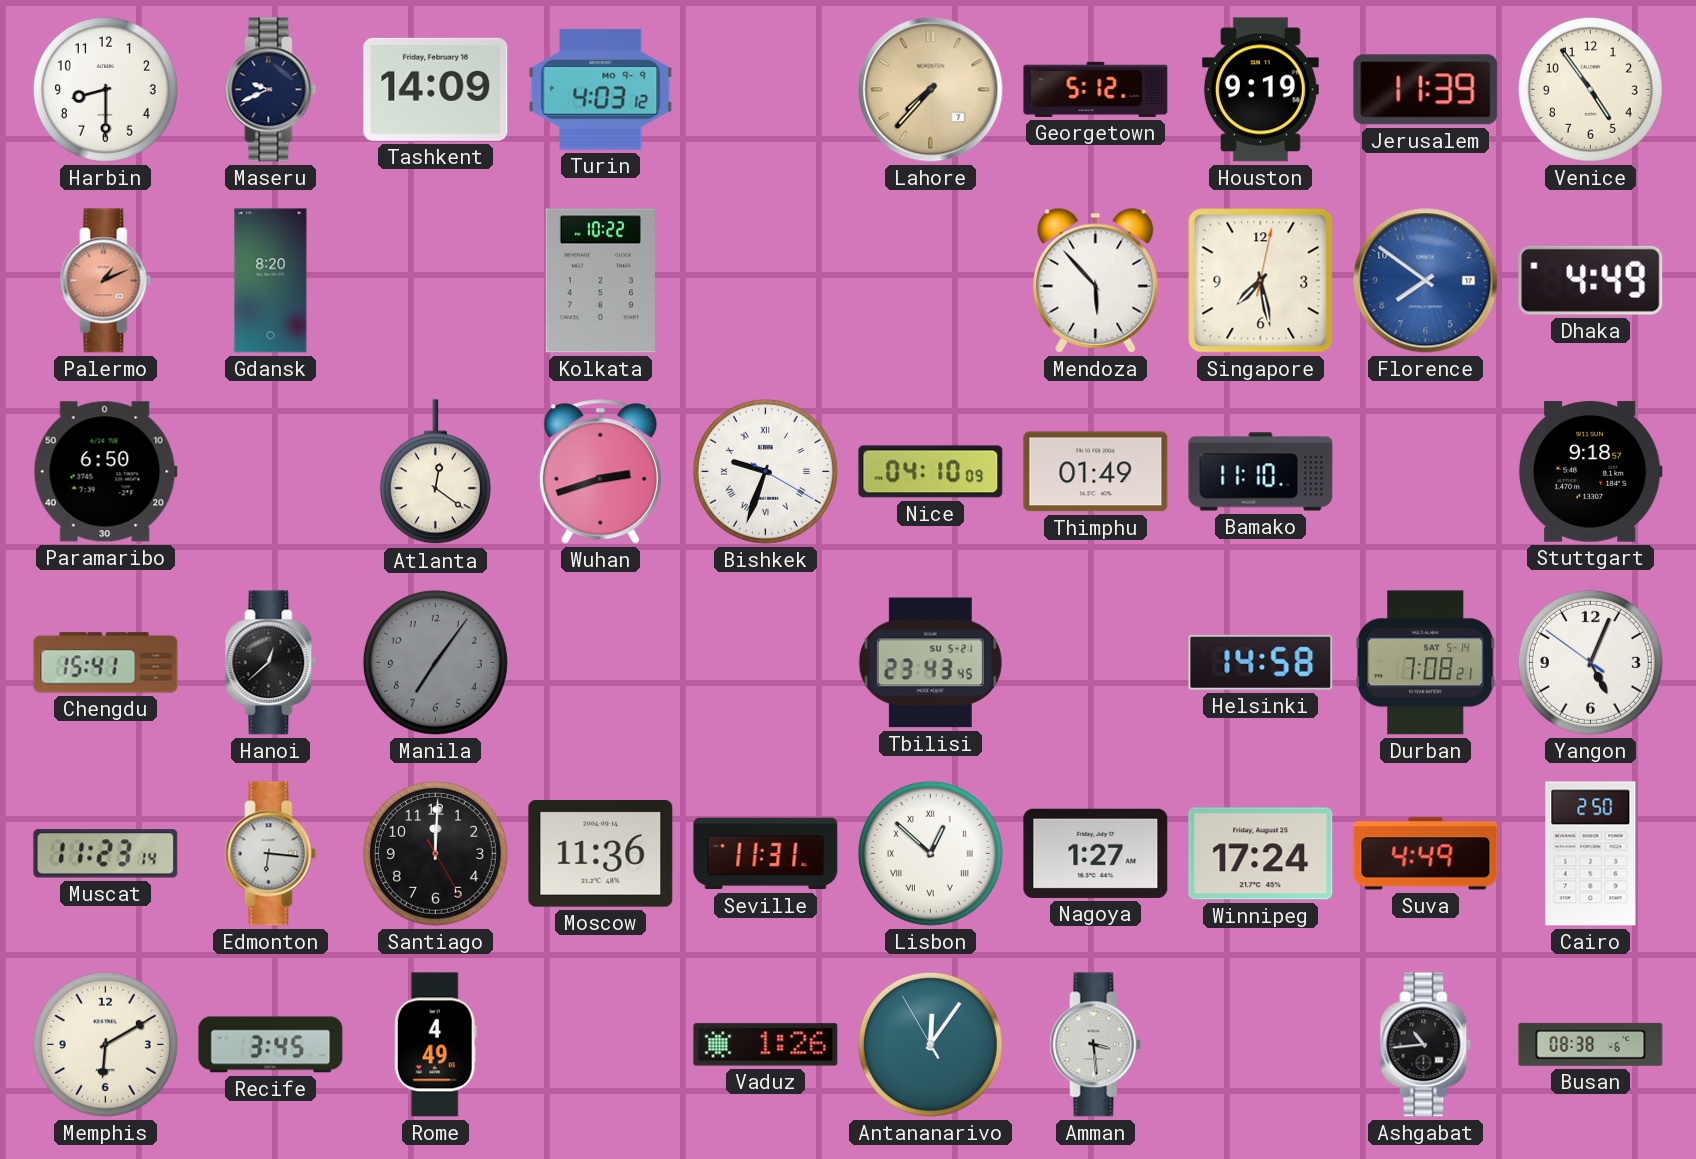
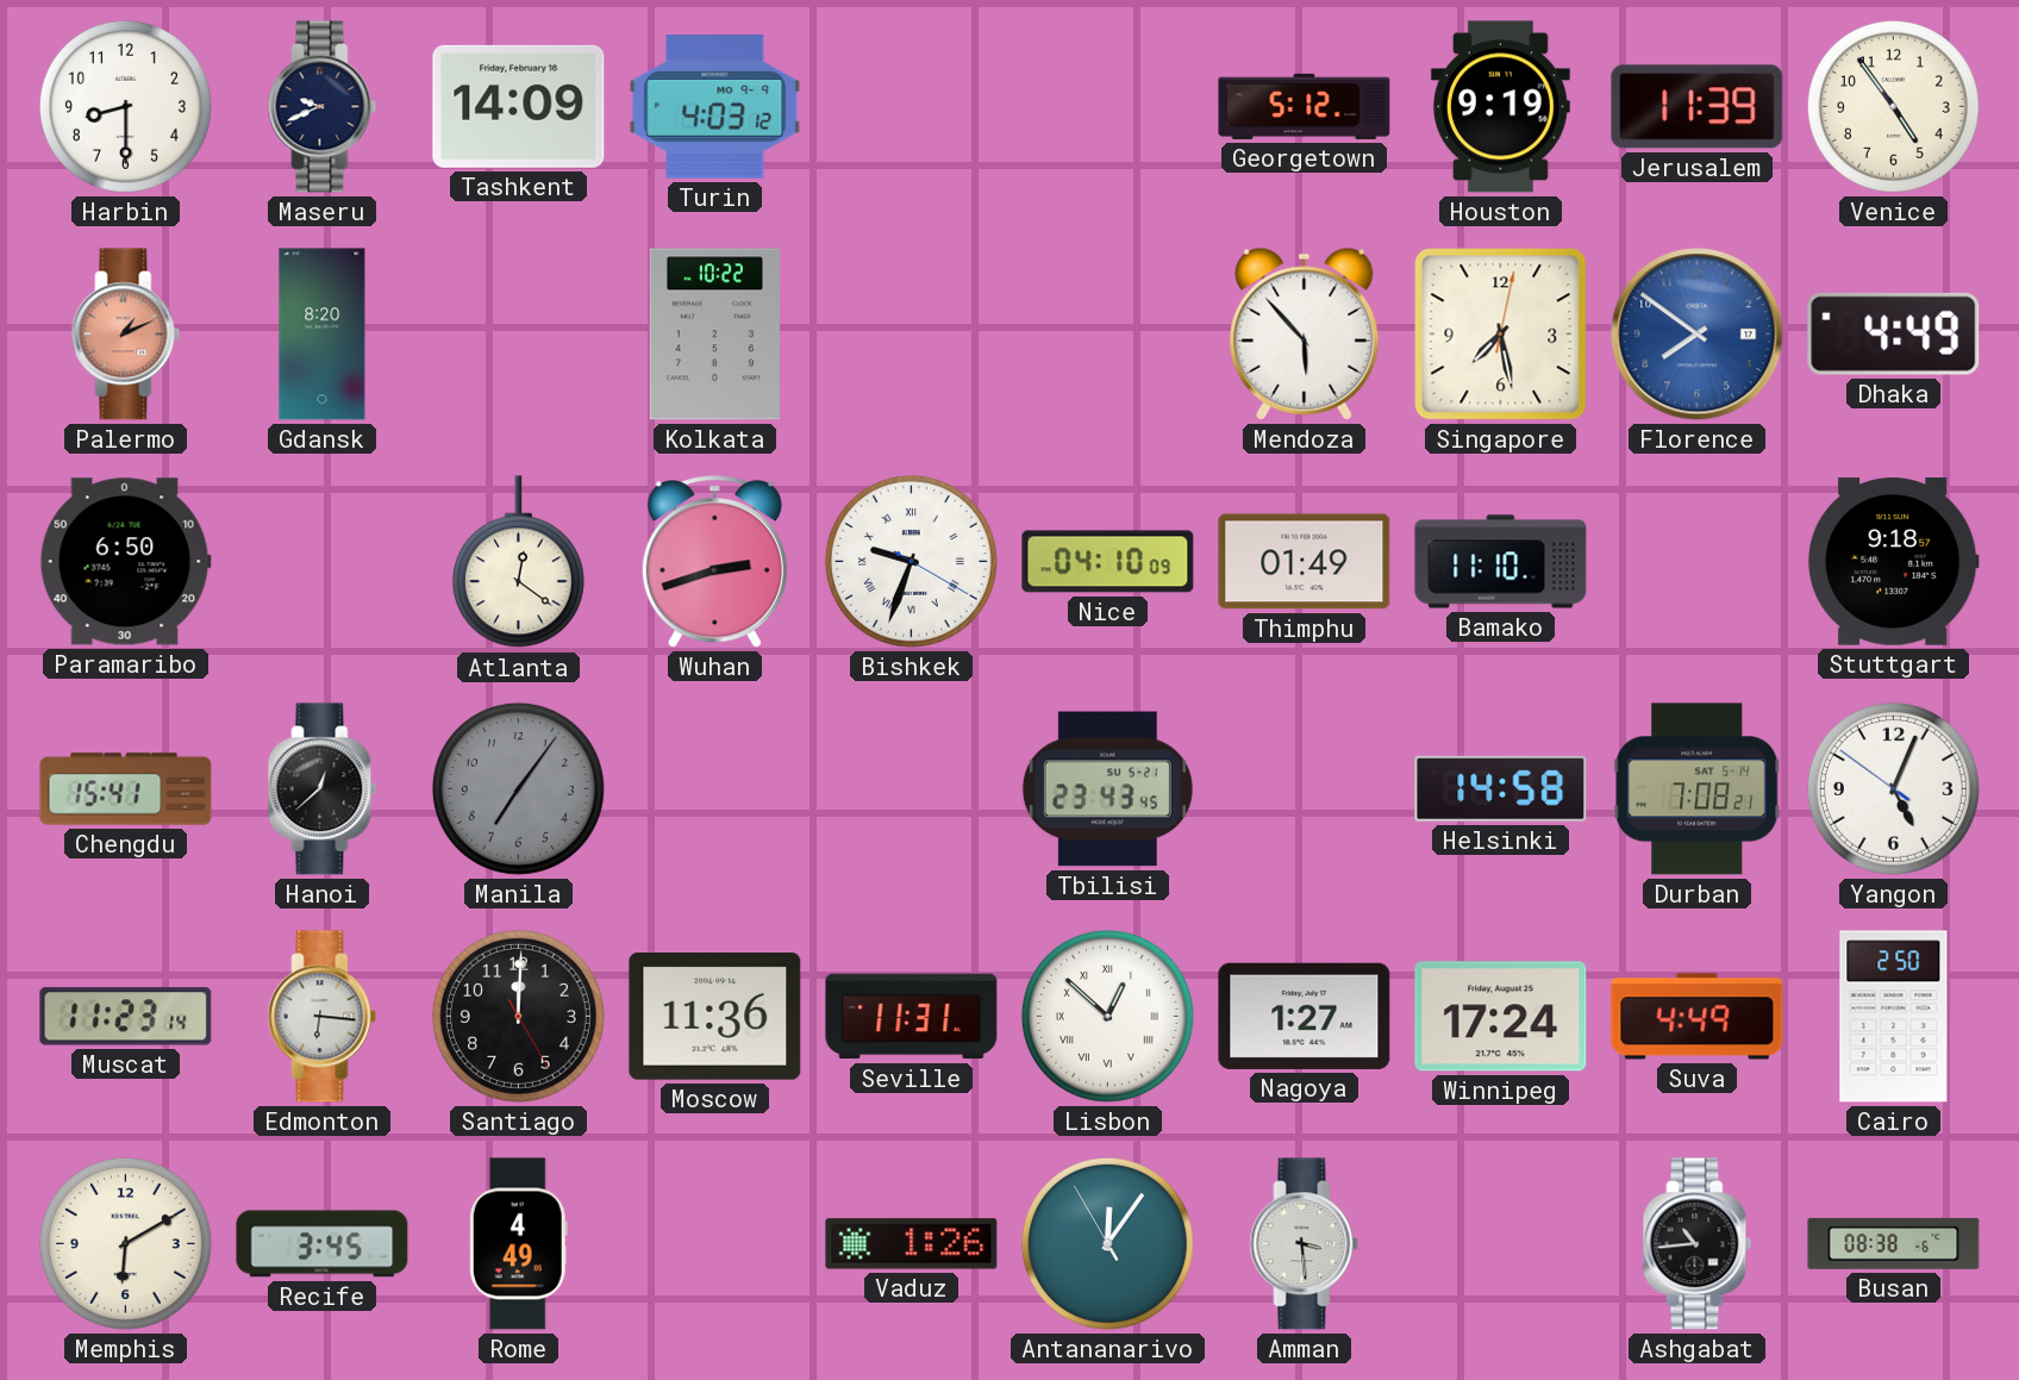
Lahore: 7:37 -> none
